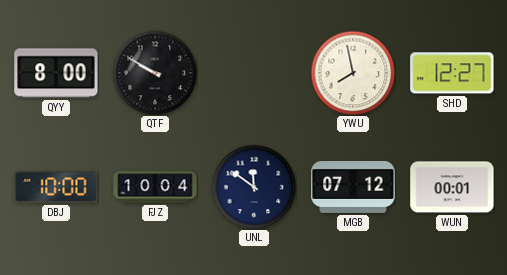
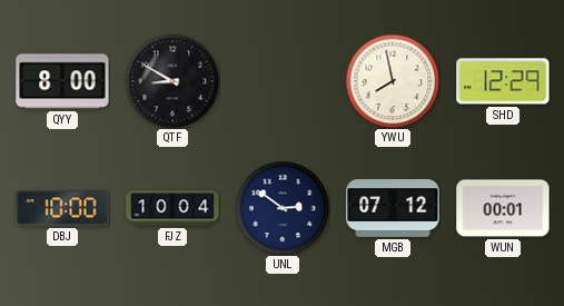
QTF: 9:50 -> 8:50
SHD: 12:27 -> 12:29
UNL: 11:51 -> 2:51
